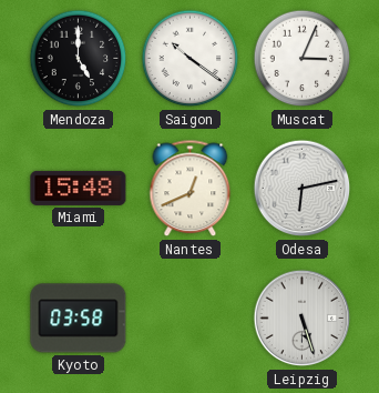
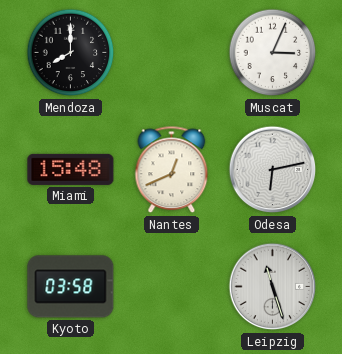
Mendoza: 5:00 -> 8:00
Saigon: 10:21 -> none
Leipzig: 5:27 -> 11:27
